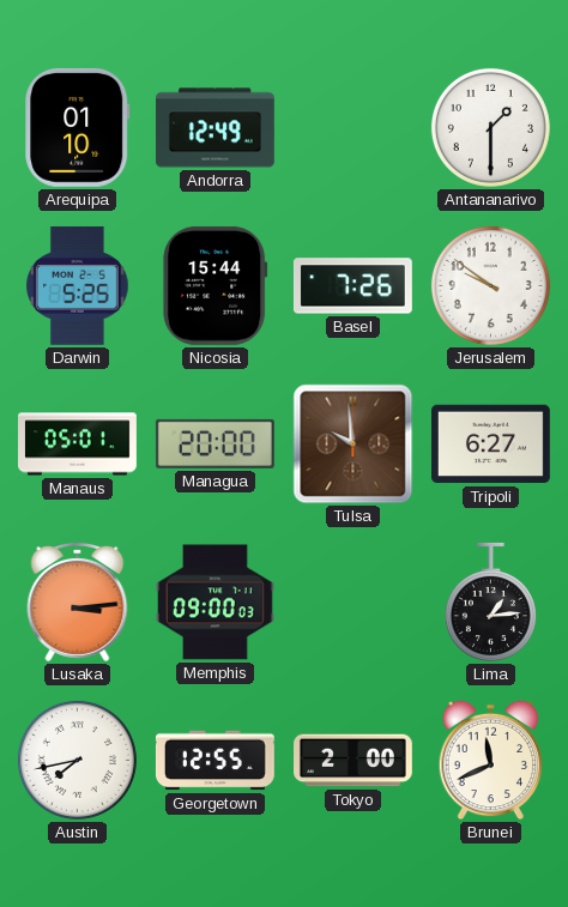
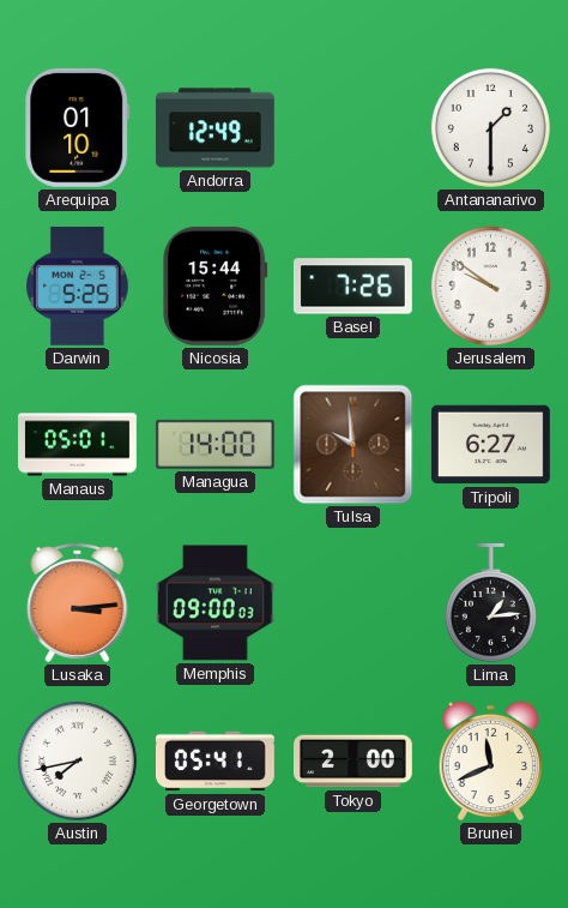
Managua: 20:00 -> 14:00
Georgetown: 12:55 -> 05:41
